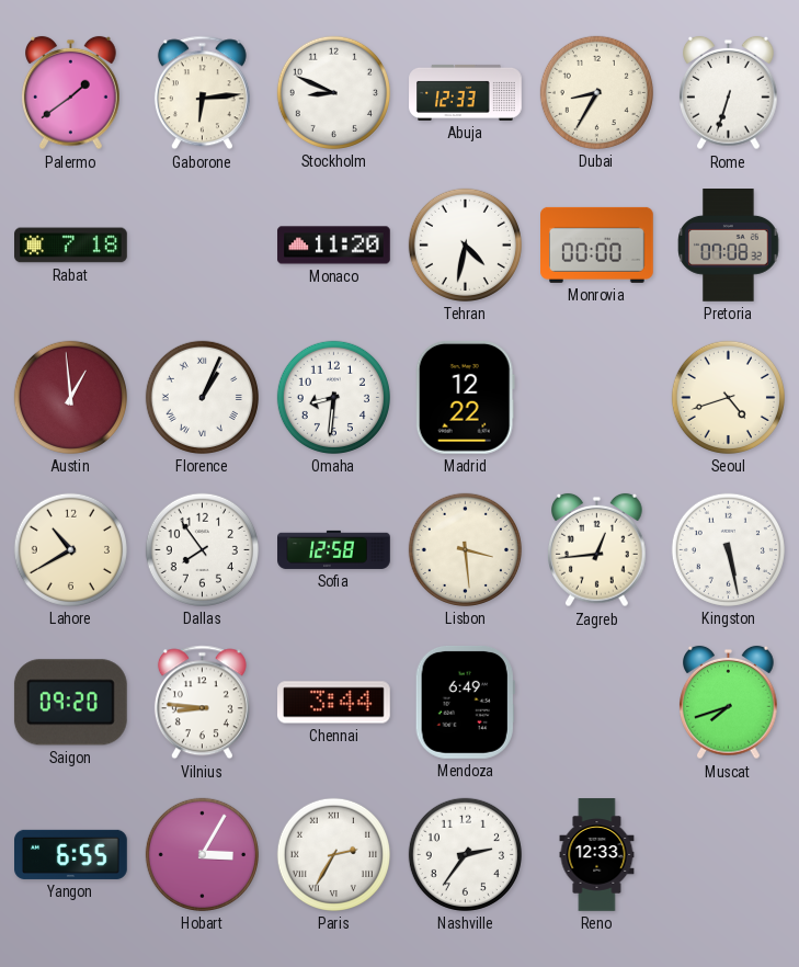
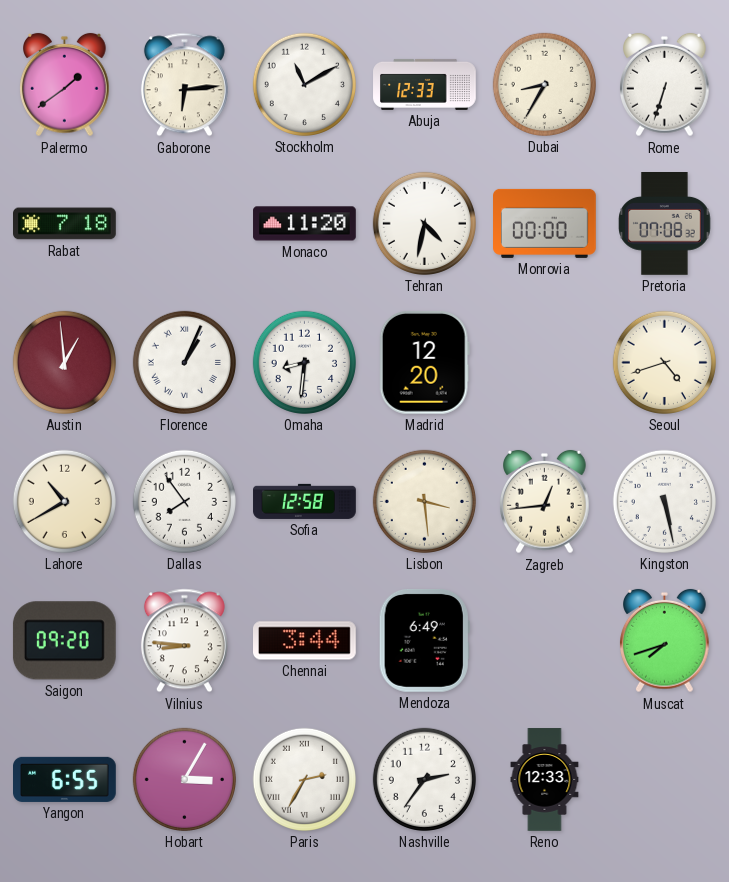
Stockholm: 8:49 -> 11:10
Madrid: 12:22 -> 12:20
